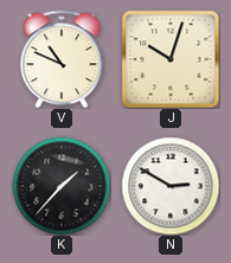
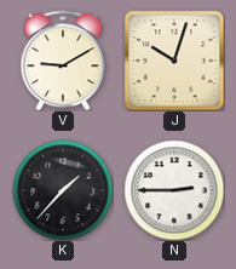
V: 10:49 -> 9:10
N: 2:50 -> 2:45
